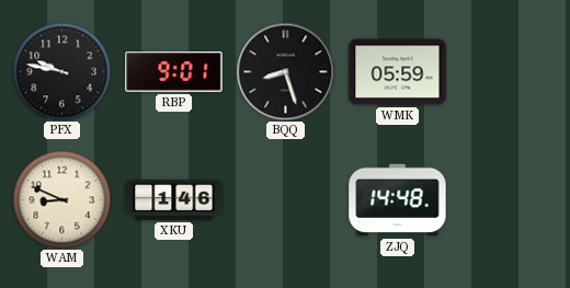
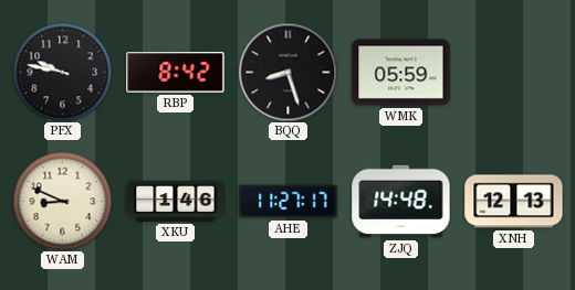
RBP: 9:01 -> 8:42
AHE: none -> 11:27
XNH: none -> 12:13
